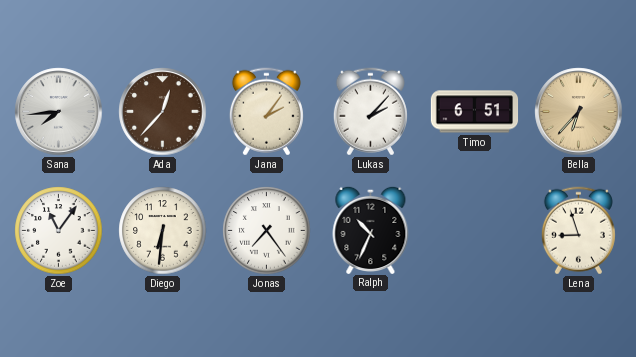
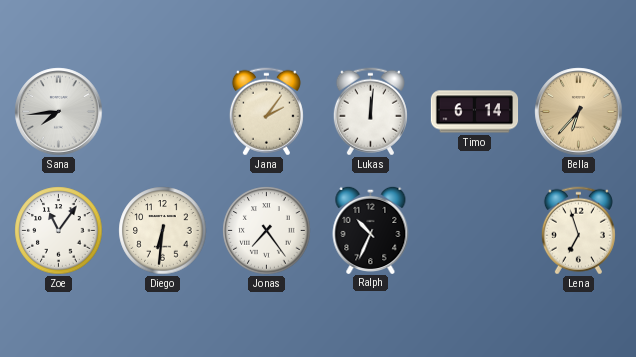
Ada: 12:37 -> none
Lukas: 2:07 -> 12:01
Timo: 6:51 -> 6:14
Lena: 8:57 -> 6:57
